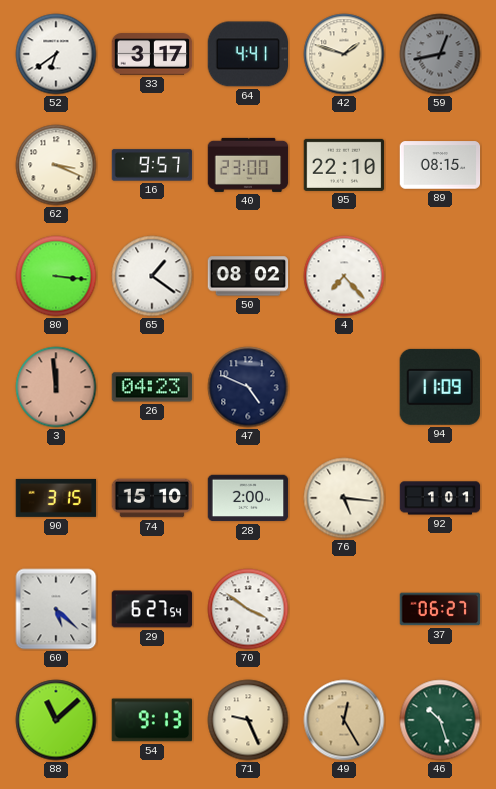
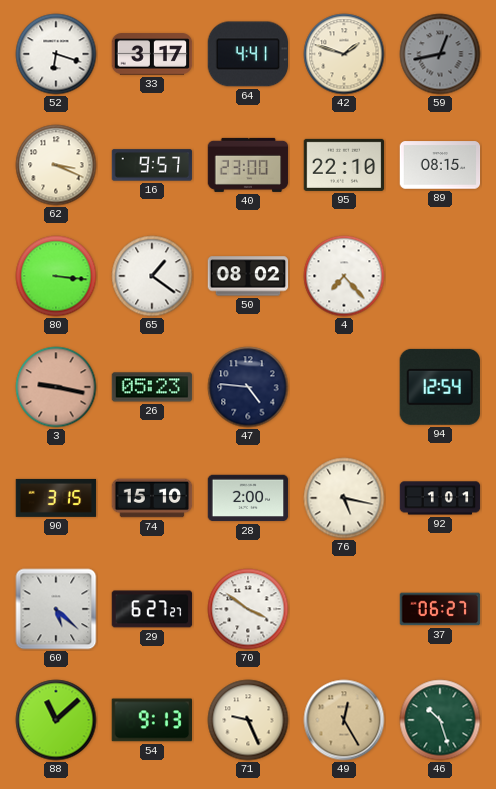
52: 6:39 -> 6:18
3: 11:59 -> 9:17
26: 04:23 -> 05:23
47: 4:49 -> 4:46
94: 11:09 -> 12:54
76: 5:16 -> 5:17
29: 6:27:54 -> 6:27:27
